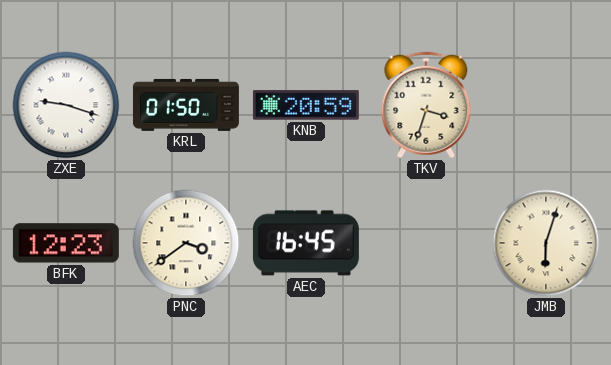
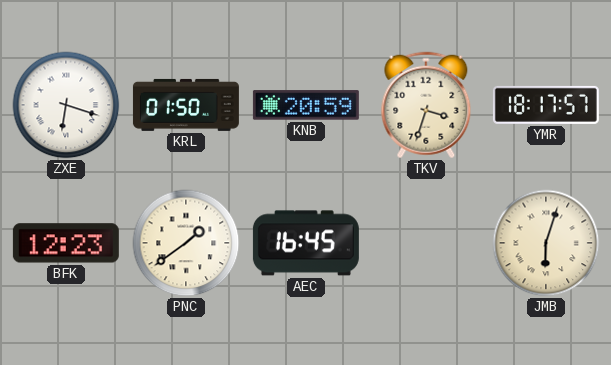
ZXE: 9:18 -> 6:18
YMR: none -> 18:17
PNC: 3:39 -> 1:39
